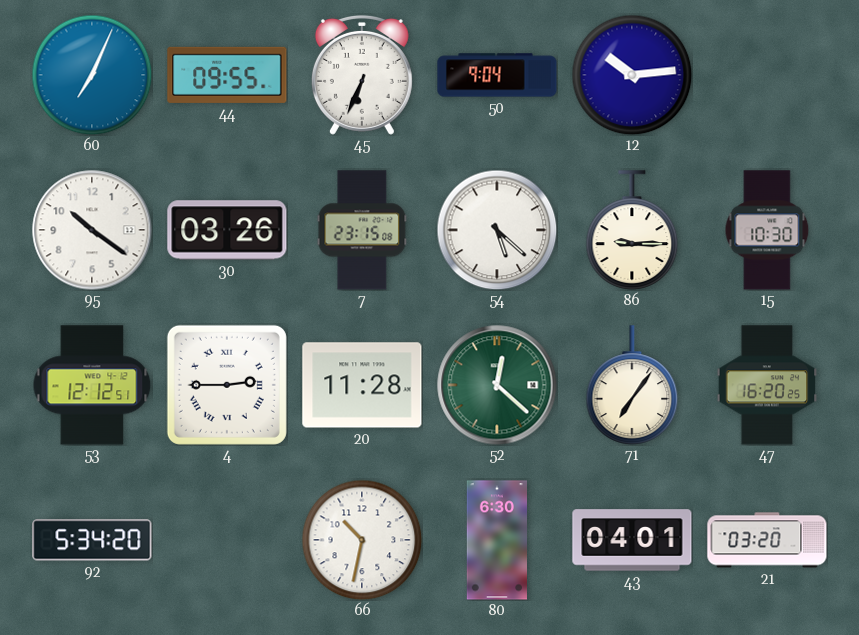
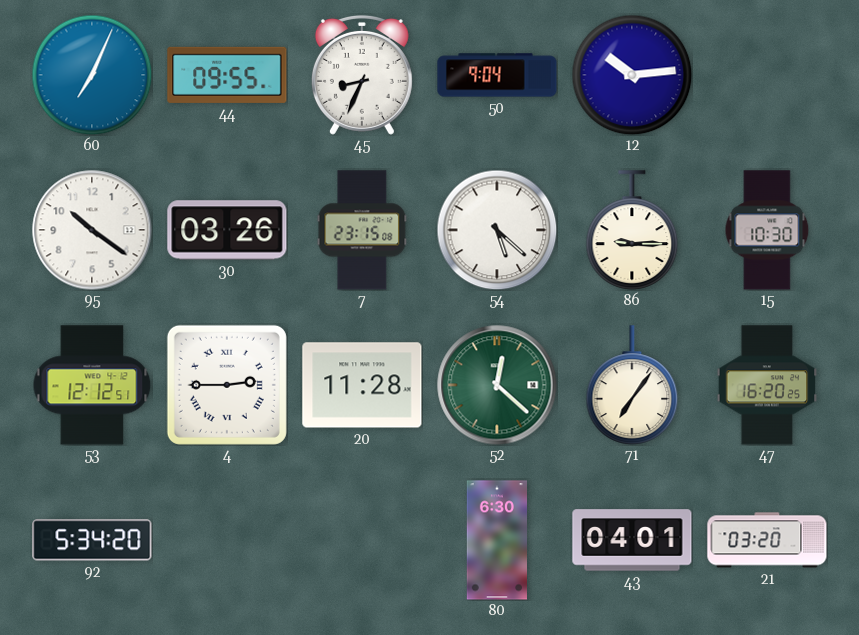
45: 6:34 -> 8:34
66: 10:32 -> none
